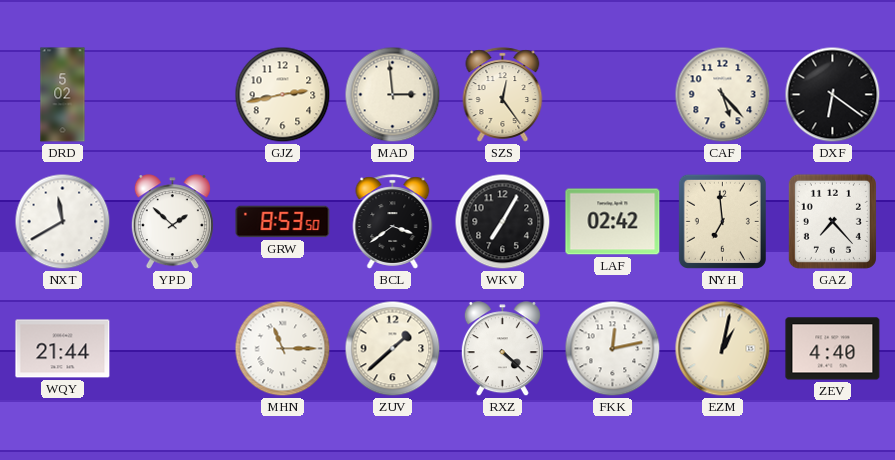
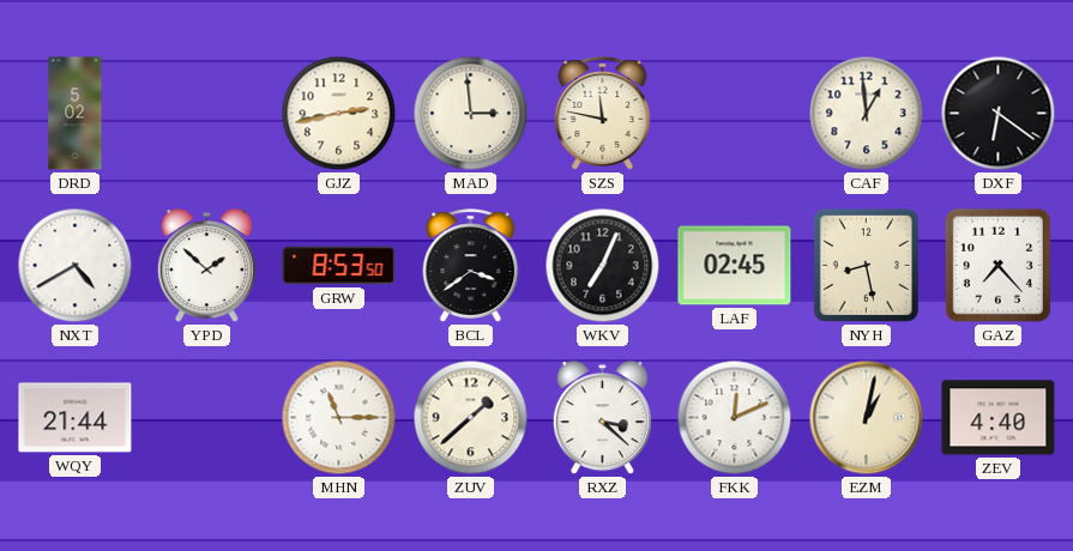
SZS: 12:24 -> 11:47
CAF: 5:23 -> 12:59
NXT: 11:40 -> 4:40
WKV: 7:05 -> 7:04
LAF: 02:42 -> 02:45
NYH: 6:59 -> 8:28
RXZ: 4:22 -> 3:22
FKK: 12:13 -> 12:11
